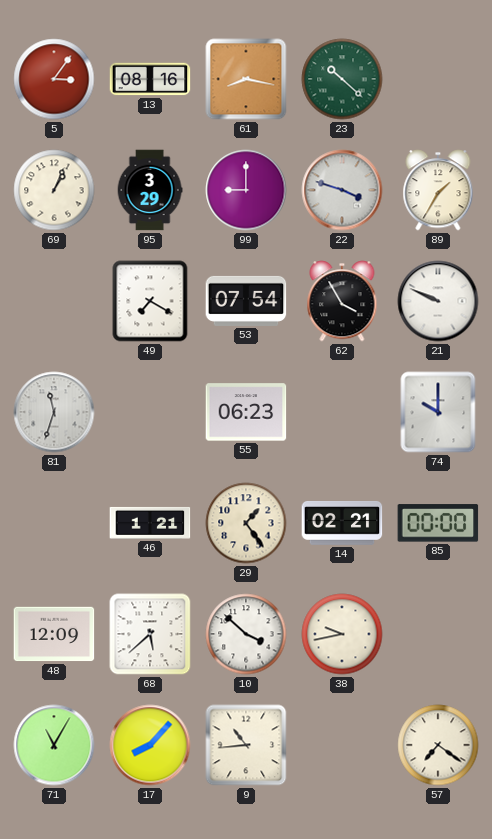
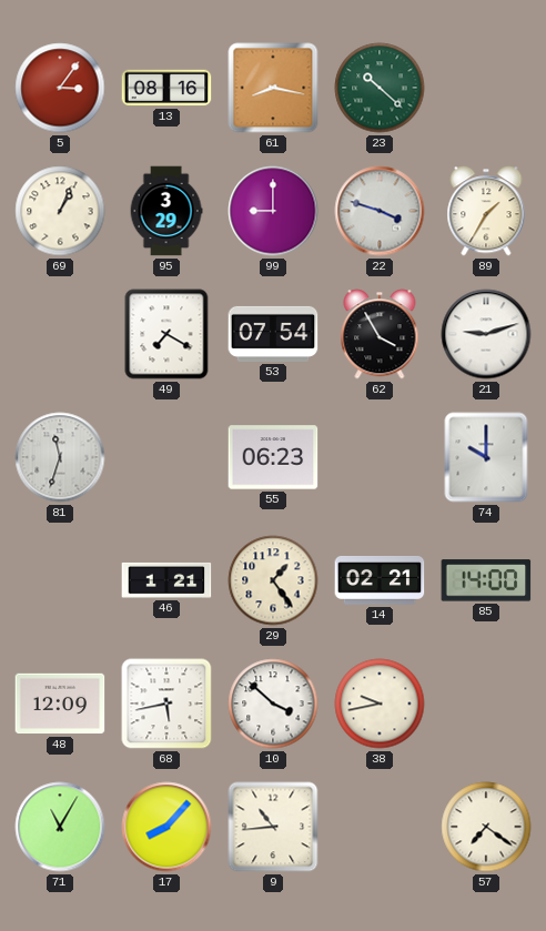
21: 9:49 -> 9:12
85: 00:00 -> 14:00
68: 5:38 -> 5:43
